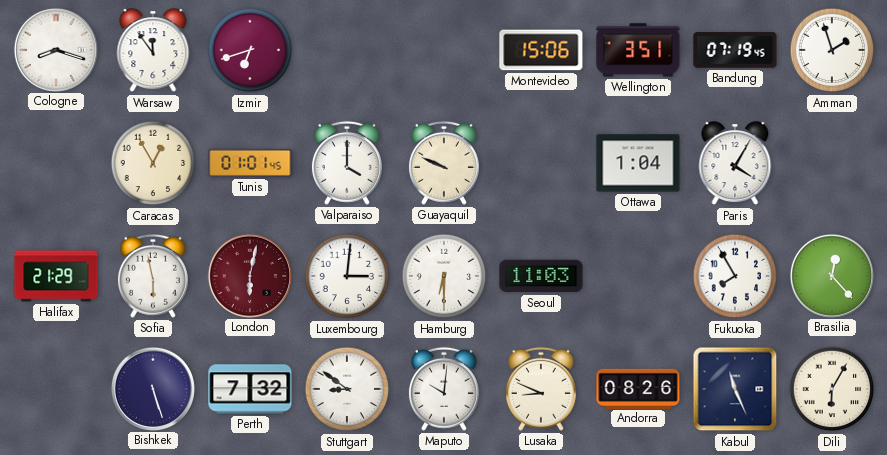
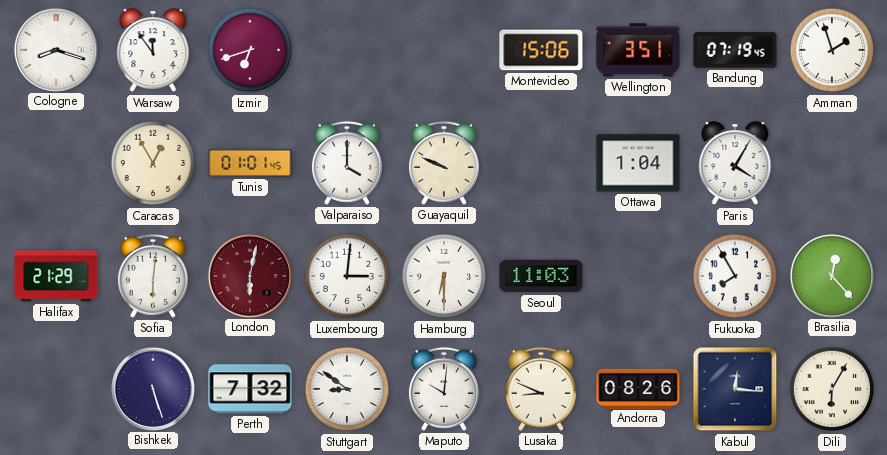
Sofia: 5:58 -> 6:01
Kabul: 11:26 -> 12:16
